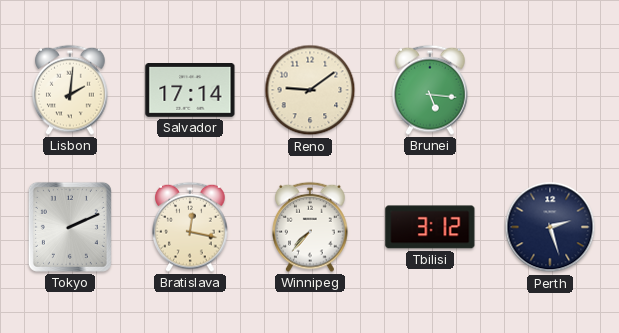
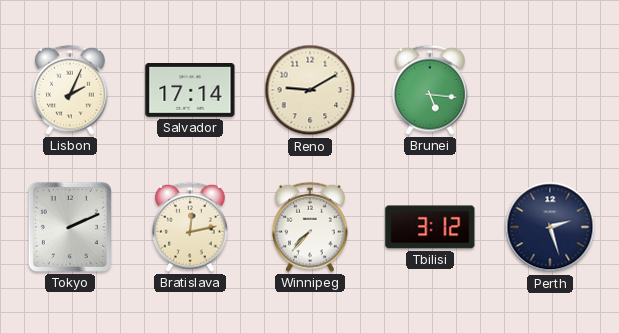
Lisbon: 2:01 -> 2:04
Reno: 9:09 -> 9:10
Bratislava: 12:17 -> 12:13
